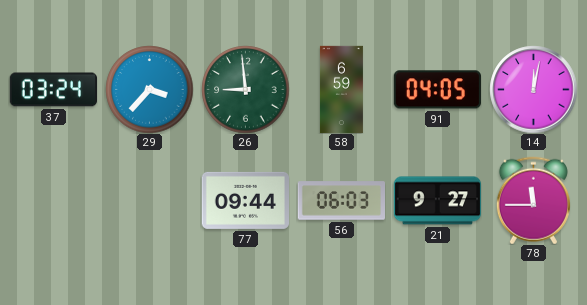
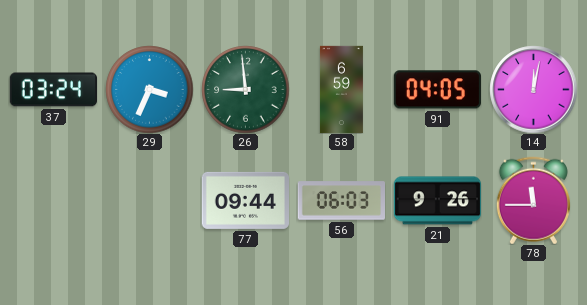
29: 3:37 -> 3:34
21: 9:27 -> 9:26
